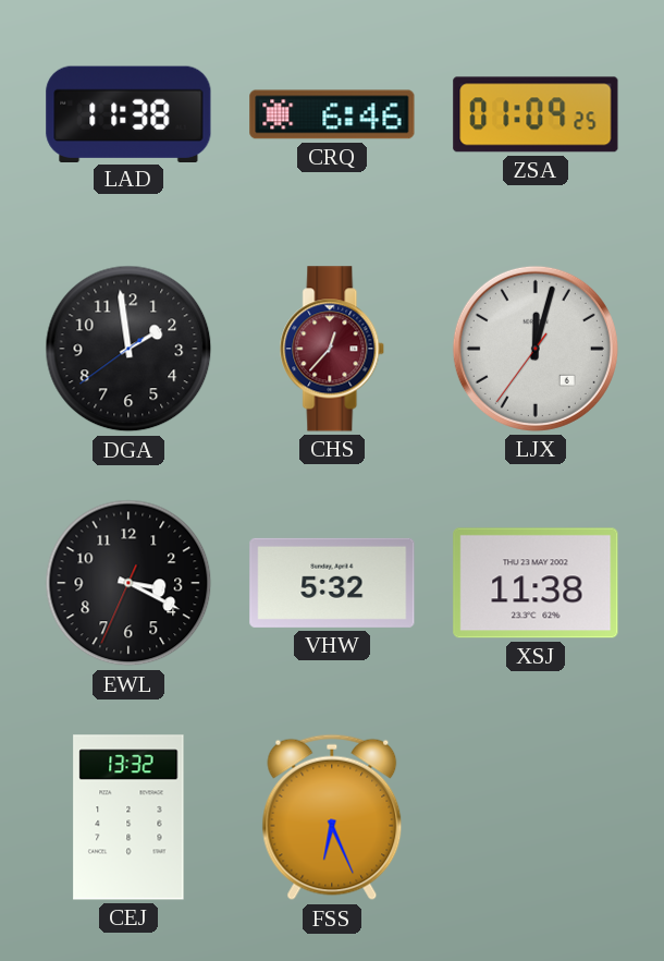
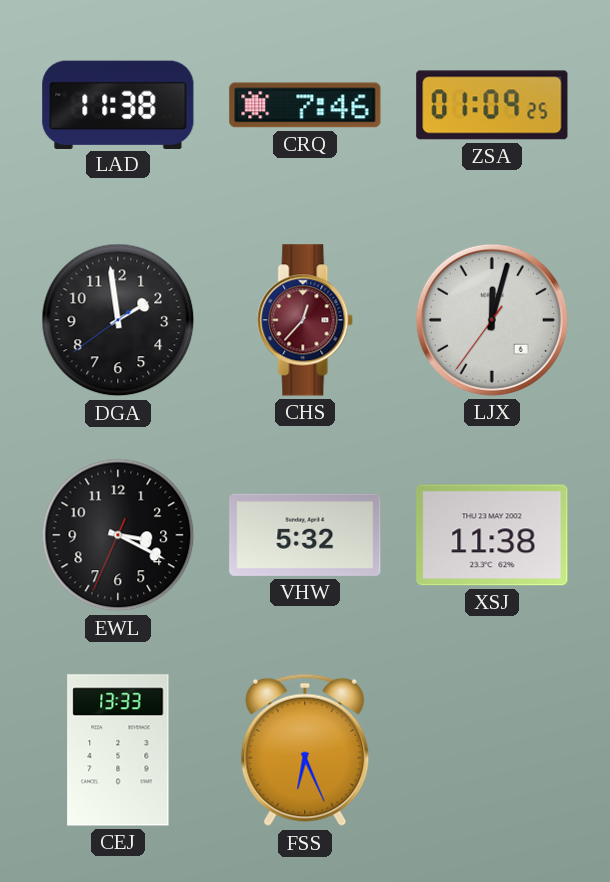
CRQ: 6:46 -> 7:46
CEJ: 13:32 -> 13:33
